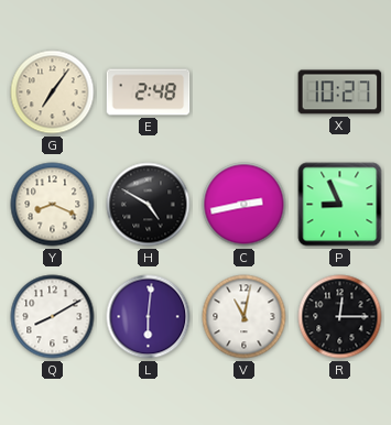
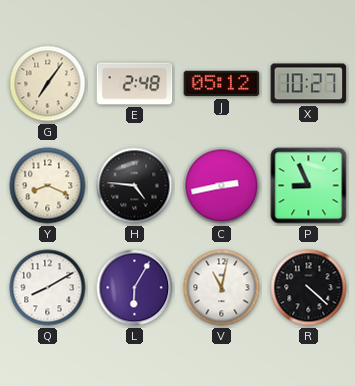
J: none -> 05:12
H: 4:50 -> 4:46
L: 6:01 -> 6:05
R: 12:15 -> 4:22
